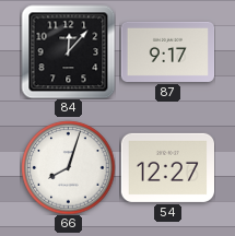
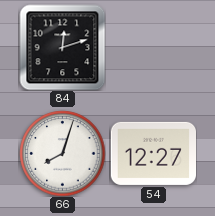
84: 12:07 -> 12:12
87: 9:17 -> none
